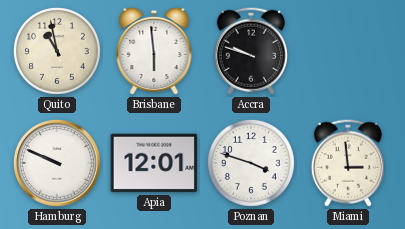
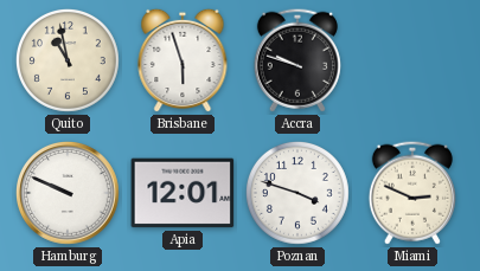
Brisbane: 5:59 -> 5:57
Miami: 2:59 -> 2:49
